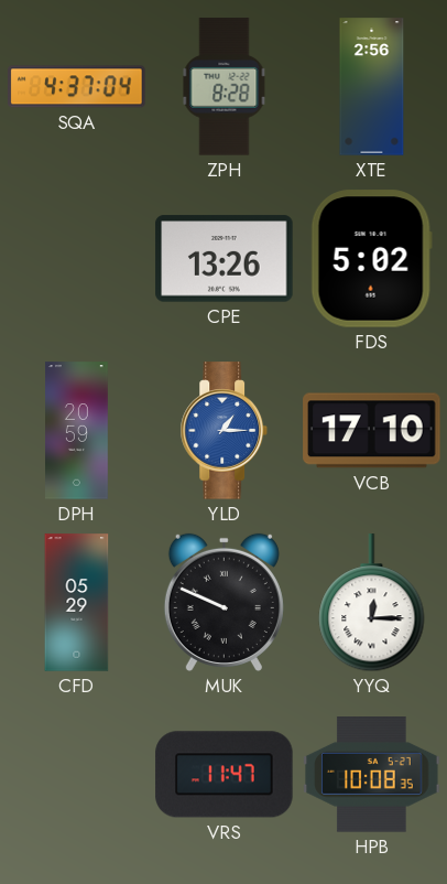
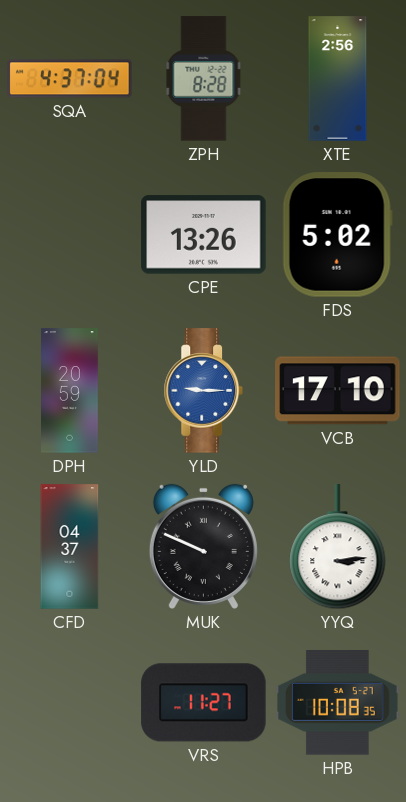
YLD: 1:15 -> 9:15
CFD: 05:29 -> 04:37
YYQ: 12:15 -> 3:14
VRS: 11:47 -> 11:27
